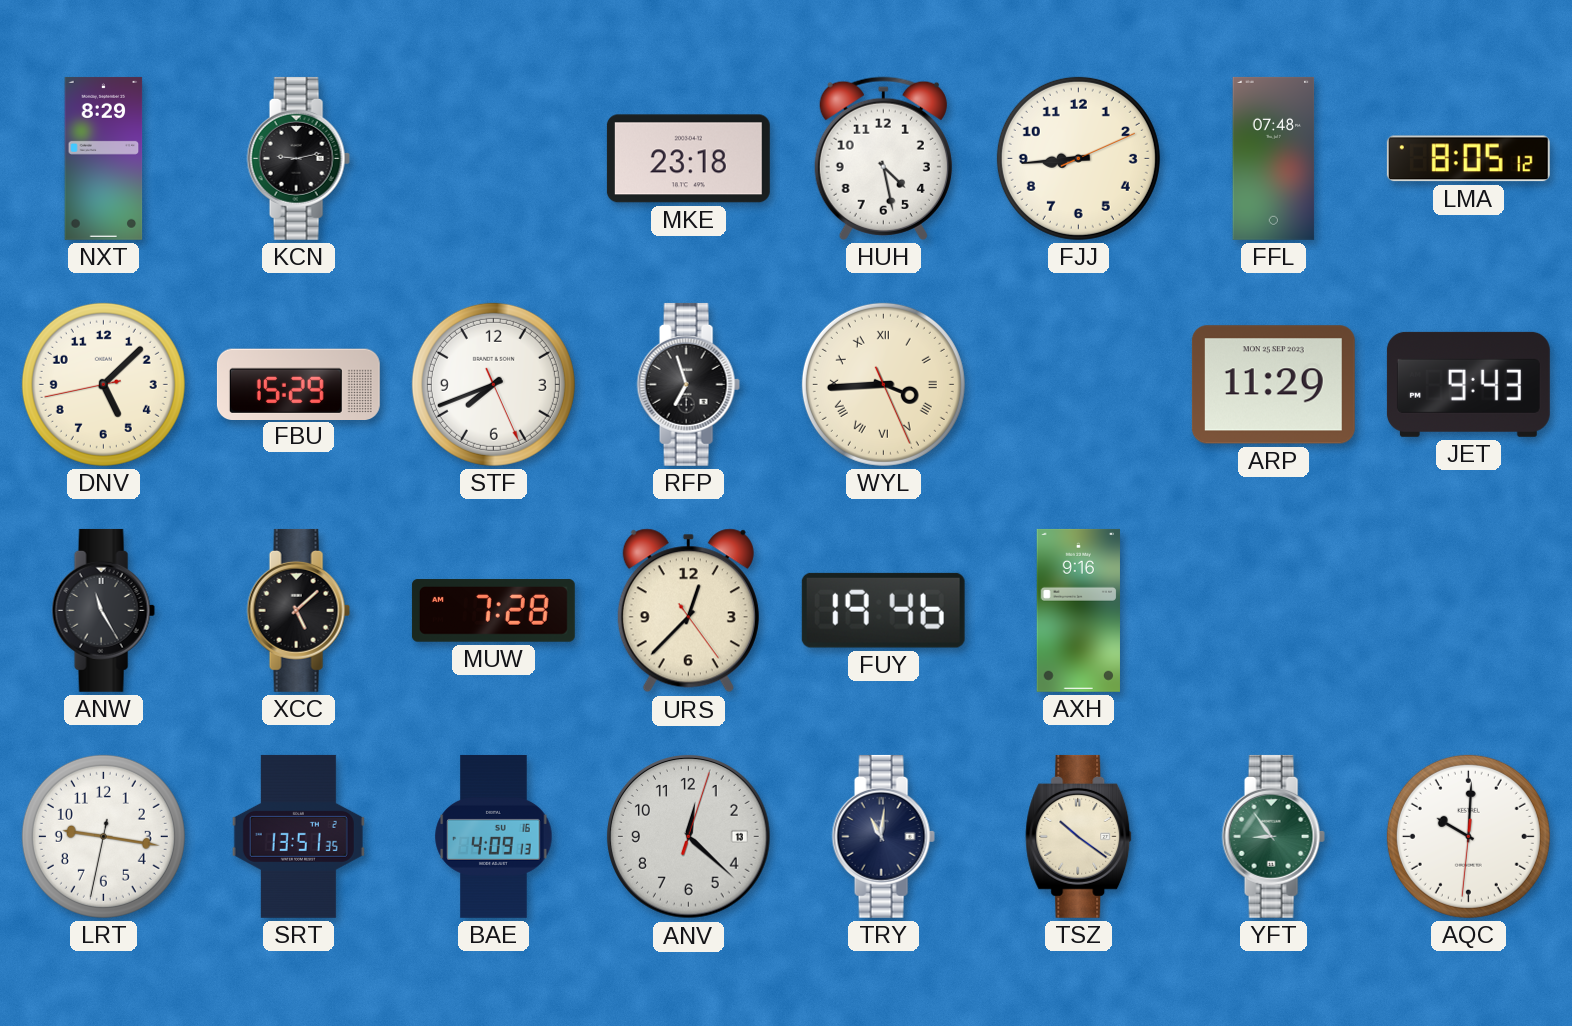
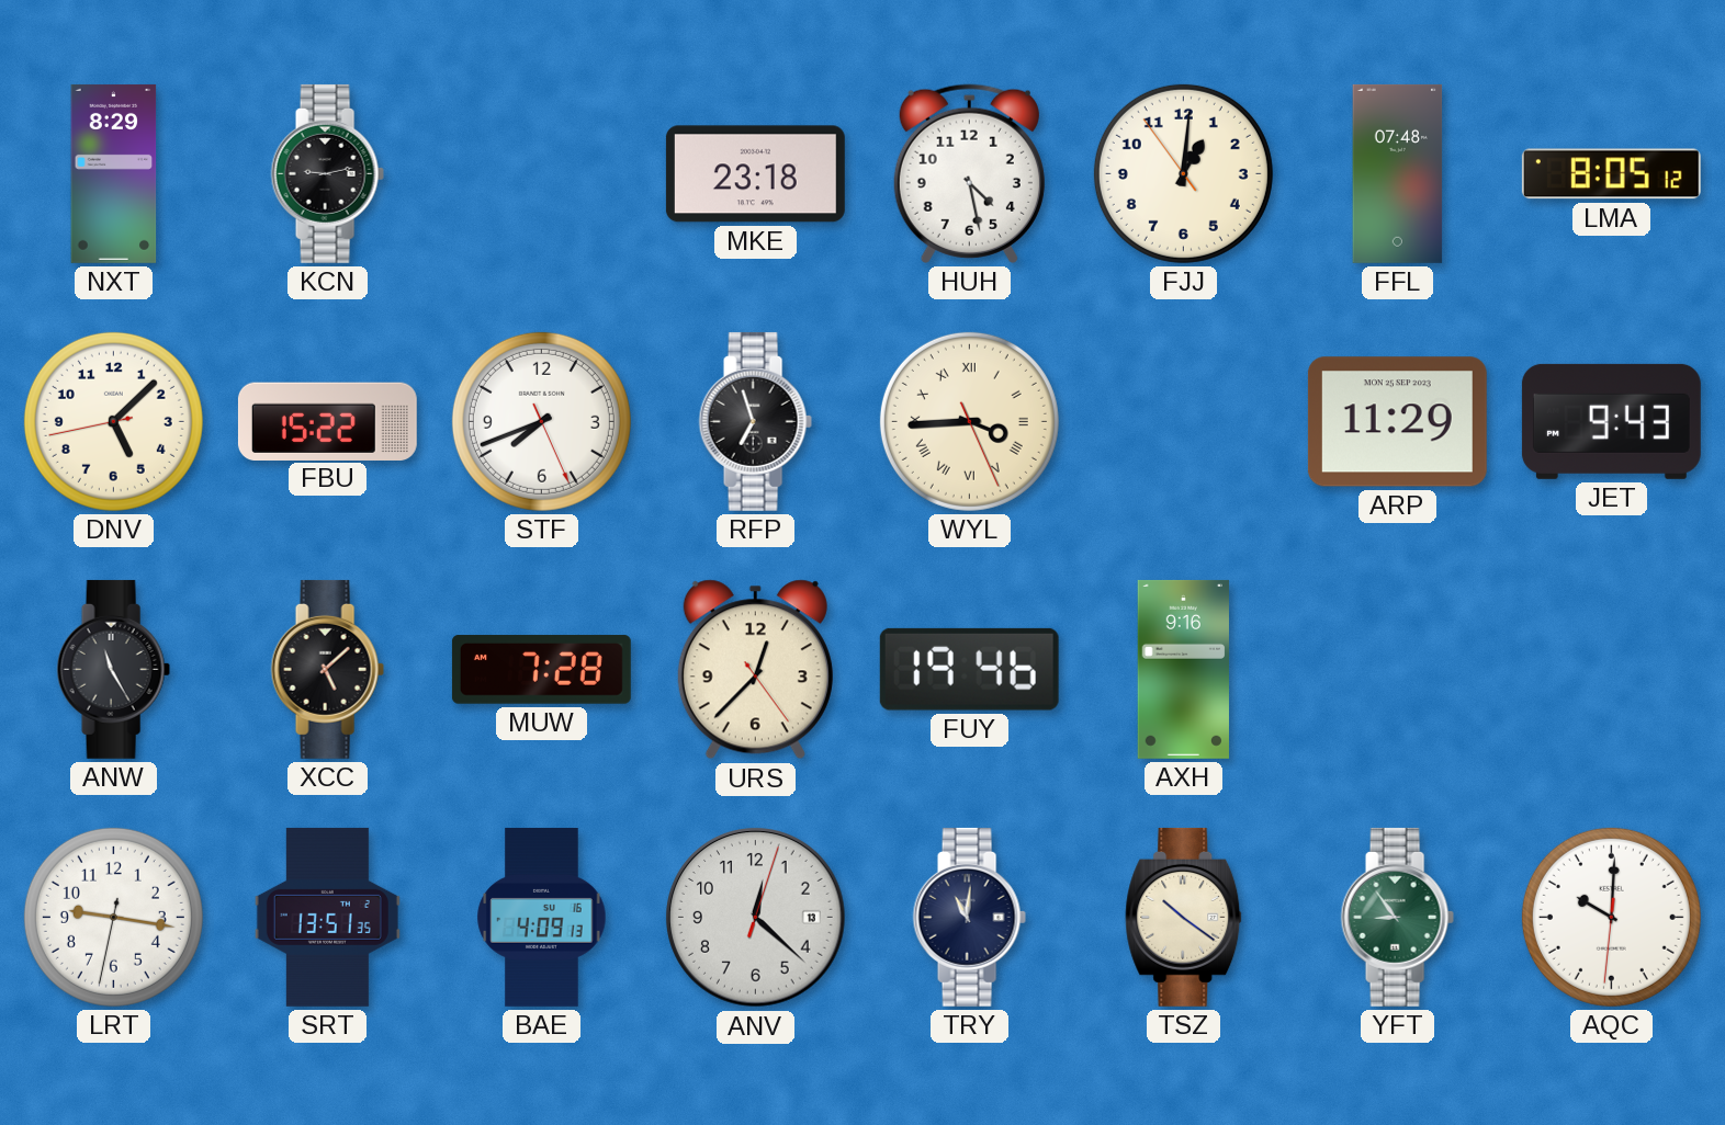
FJJ: 8:44 -> 1:00
FBU: 15:29 -> 15:22
